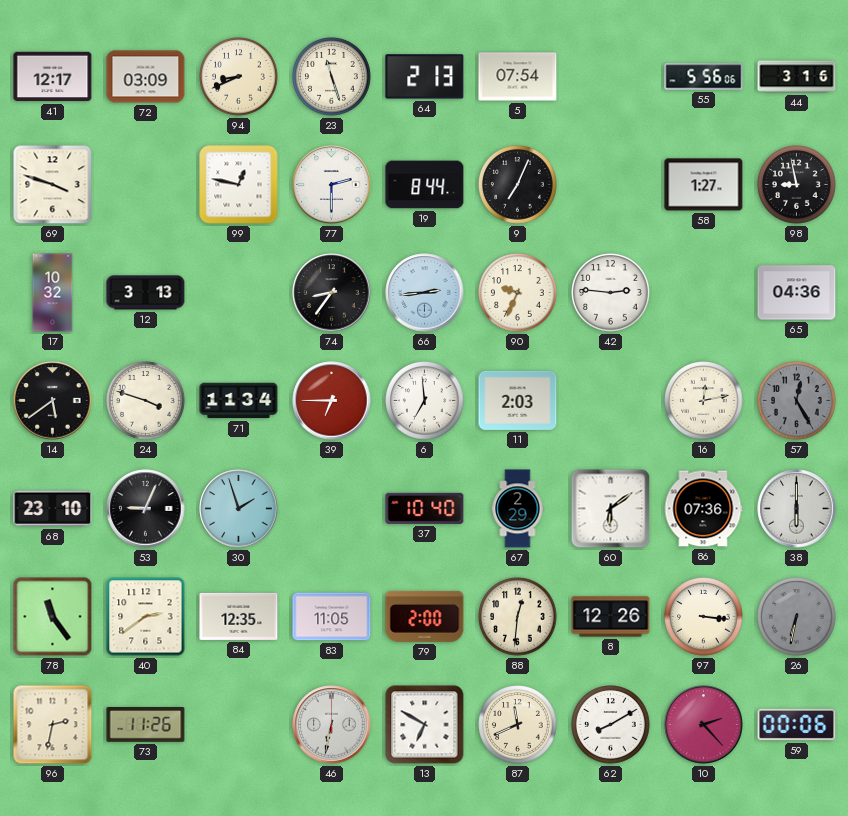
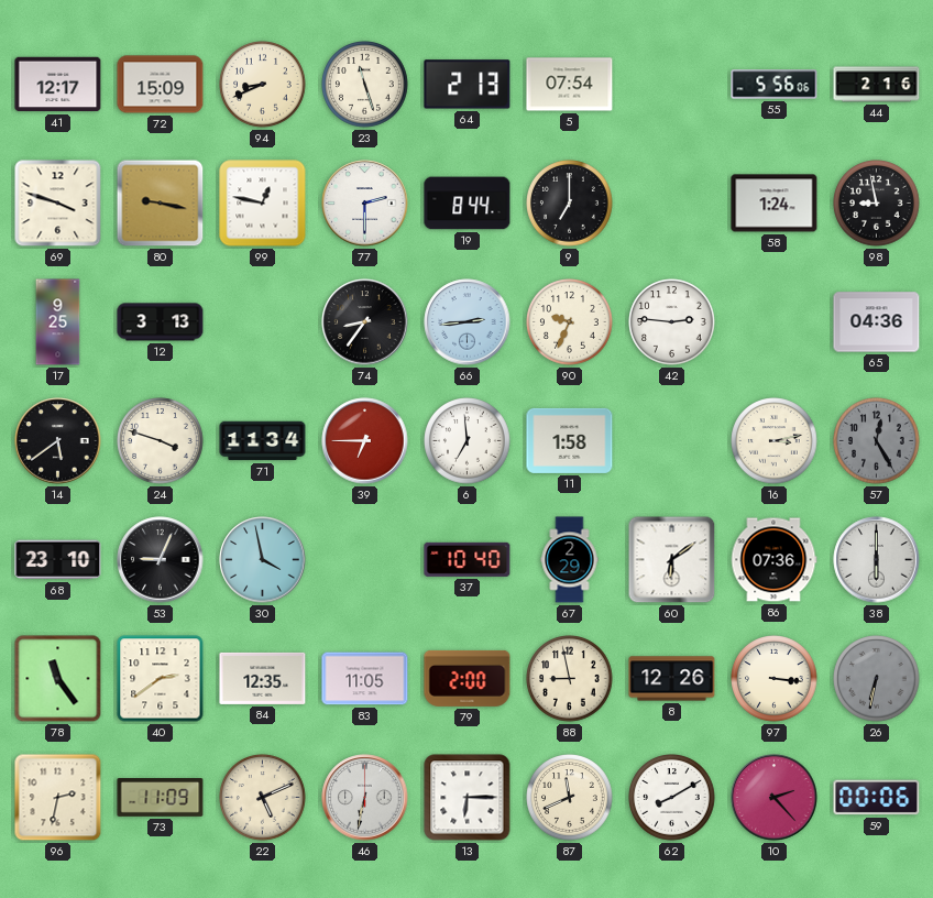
72: 03:09 -> 15:09
44: 3:16 -> 2:16
80: none -> 9:17
9: 7:04 -> 7:00
58: 1:27 -> 1:24
17: 10:32 -> 9:25
11: 2:03 -> 1:58
16: 12:13 -> 3:13
30: 1:57 -> 3:58
88: 12:31 -> 8:58
73: 11:26 -> 11:09
22: none -> 5:11
13: 6:50 -> 6:15
